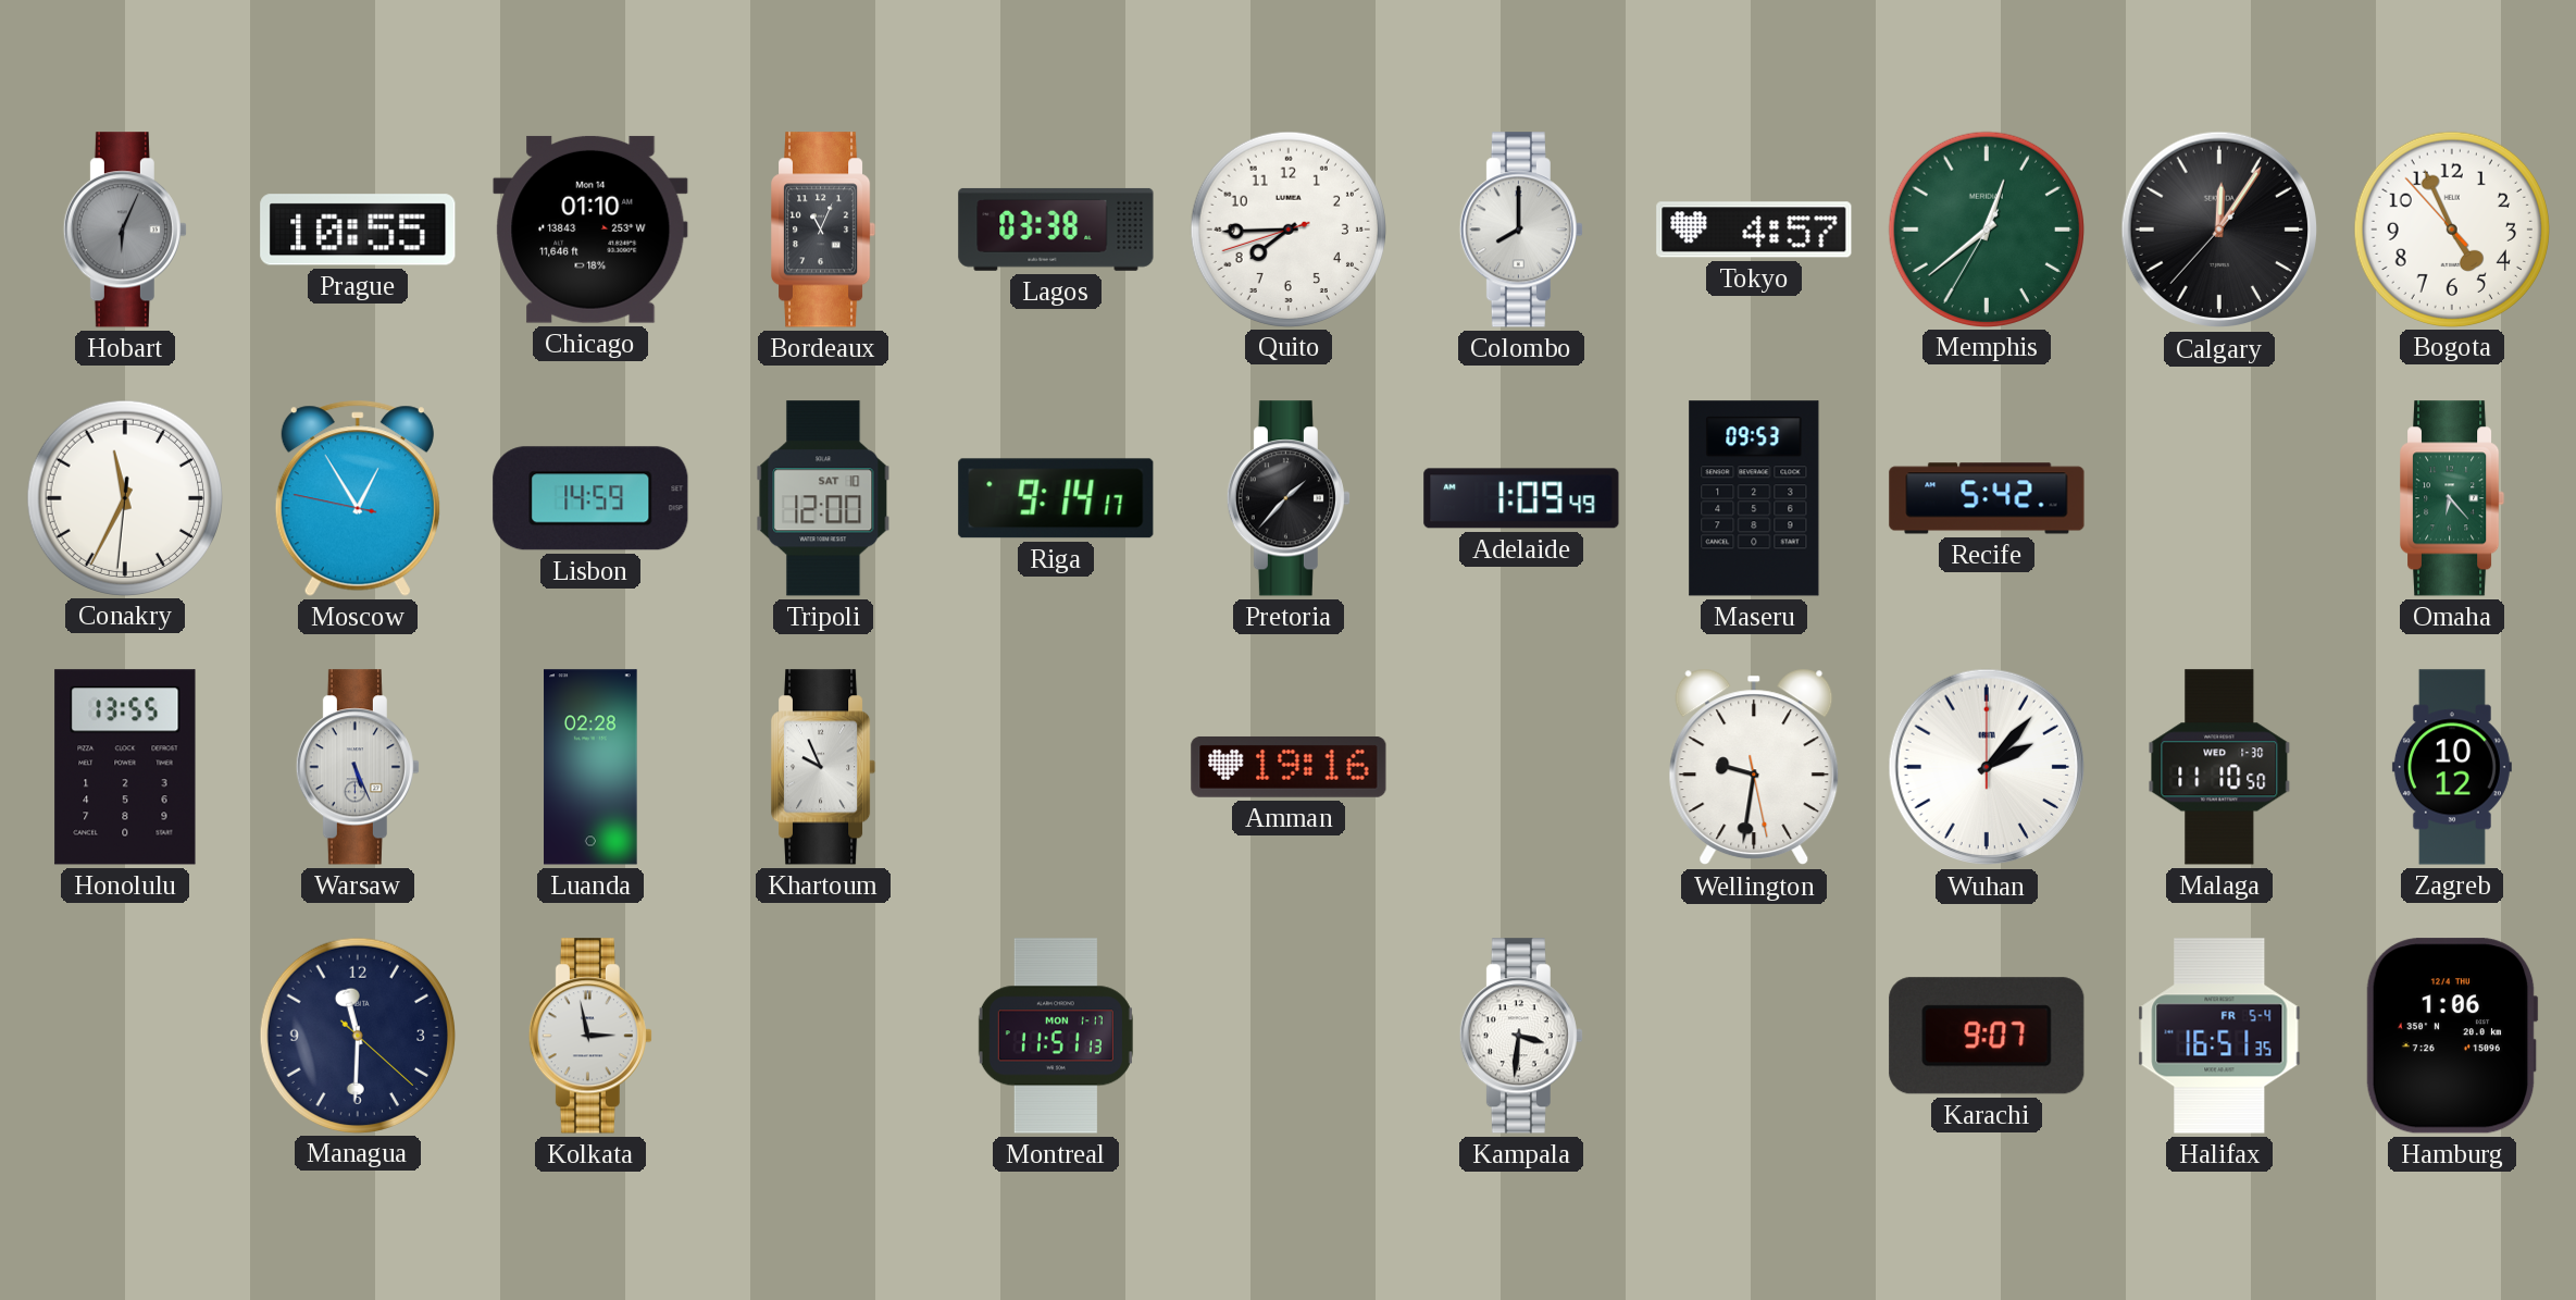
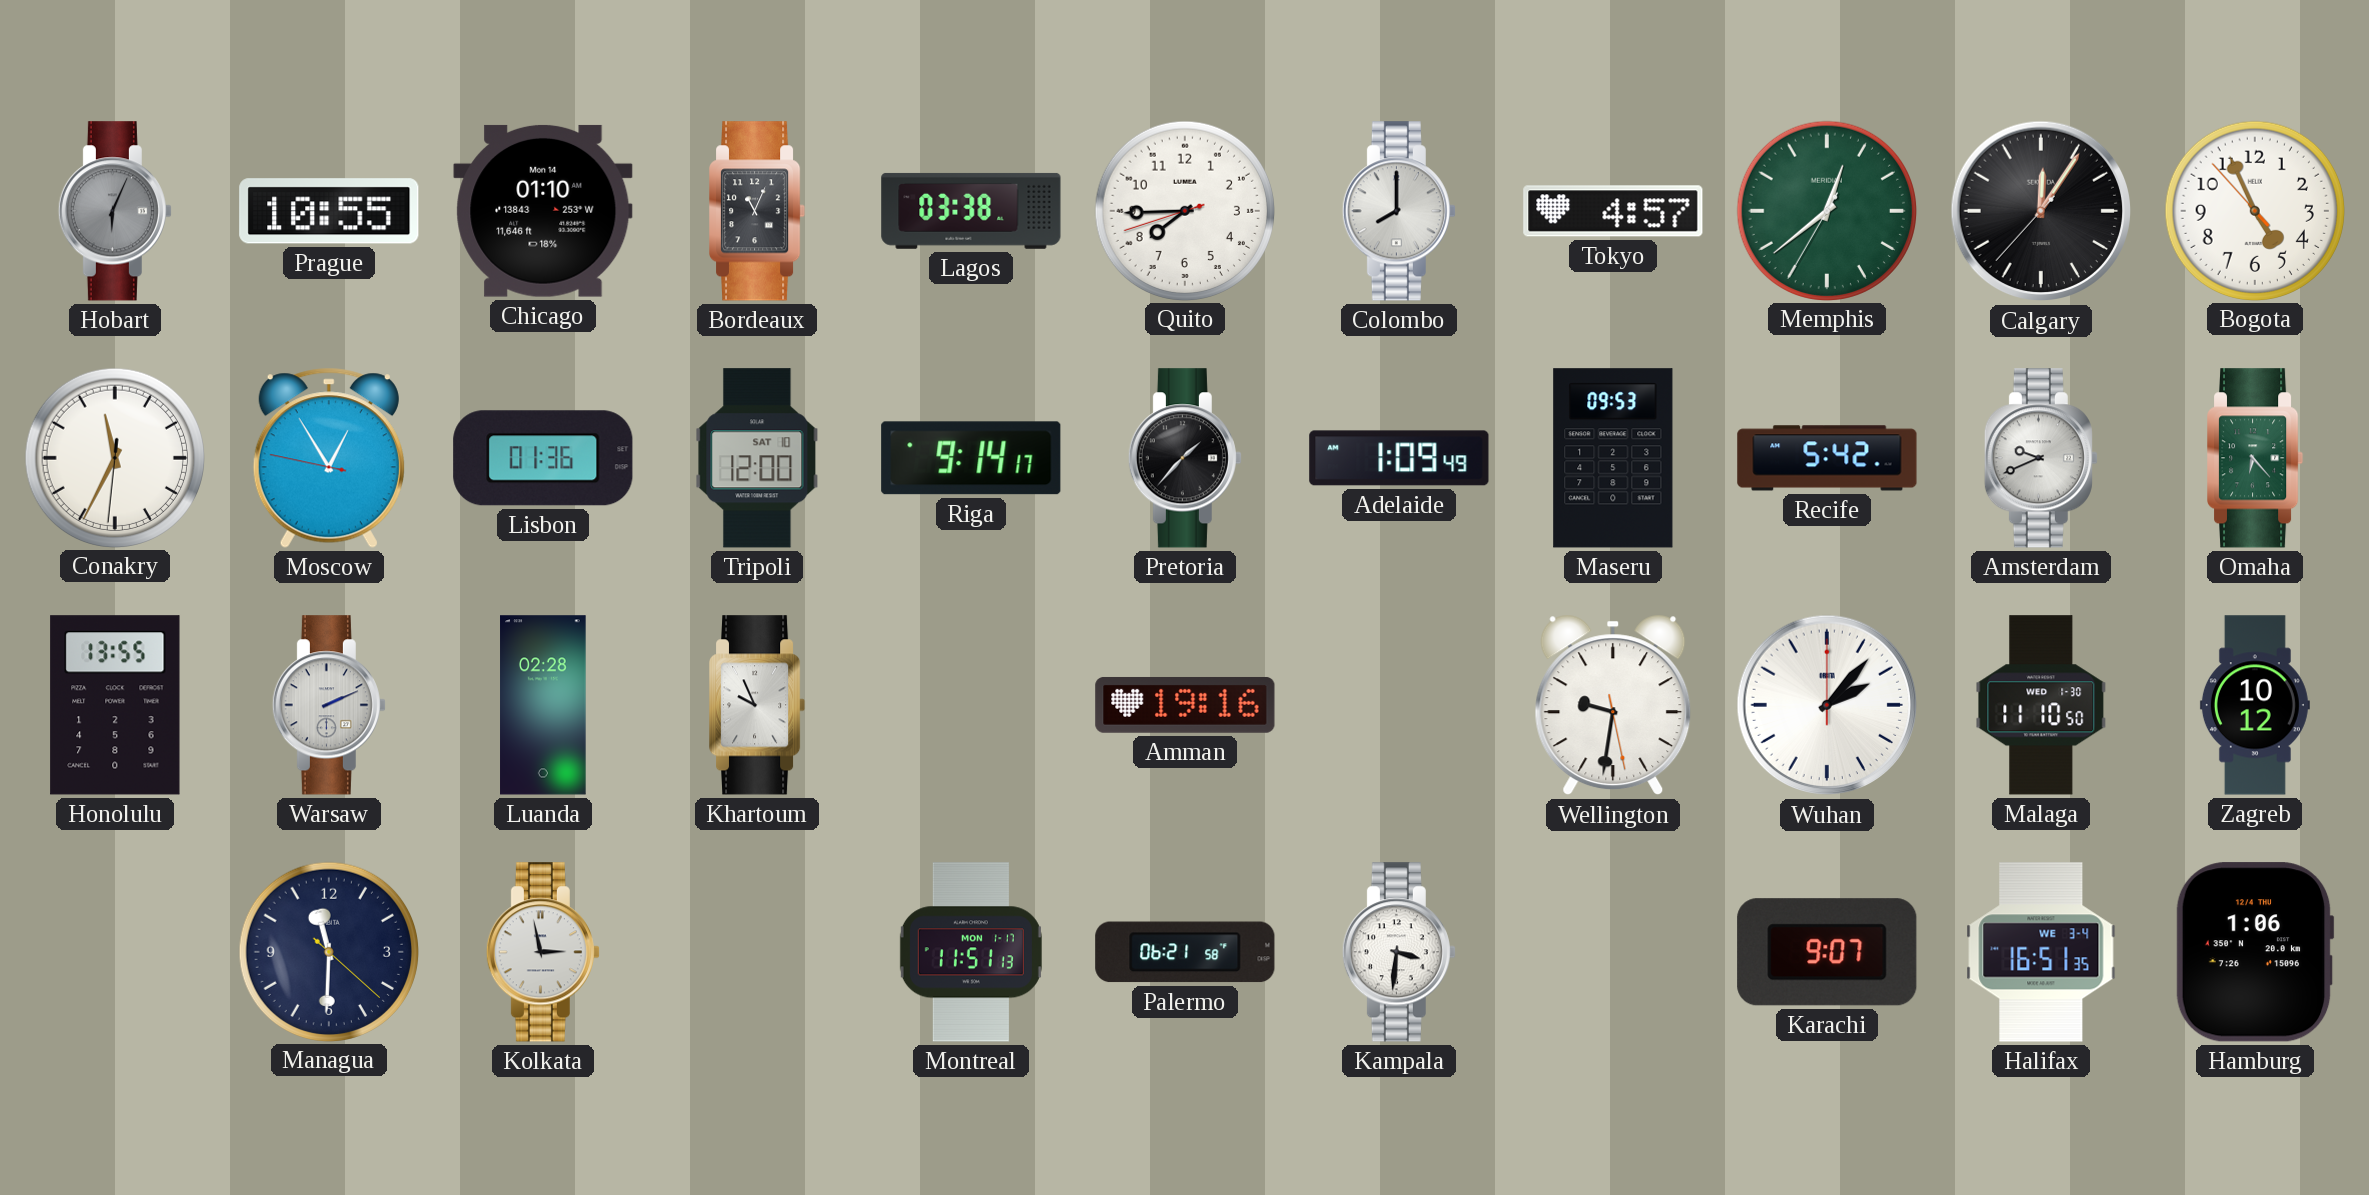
Lisbon: 14:59 -> 01:36
Amsterdam: none -> 9:41
Warsaw: 5:26 -> 2:11
Palermo: none -> 06:21
Halifax date: FR 5-4 -> WE 3-4
